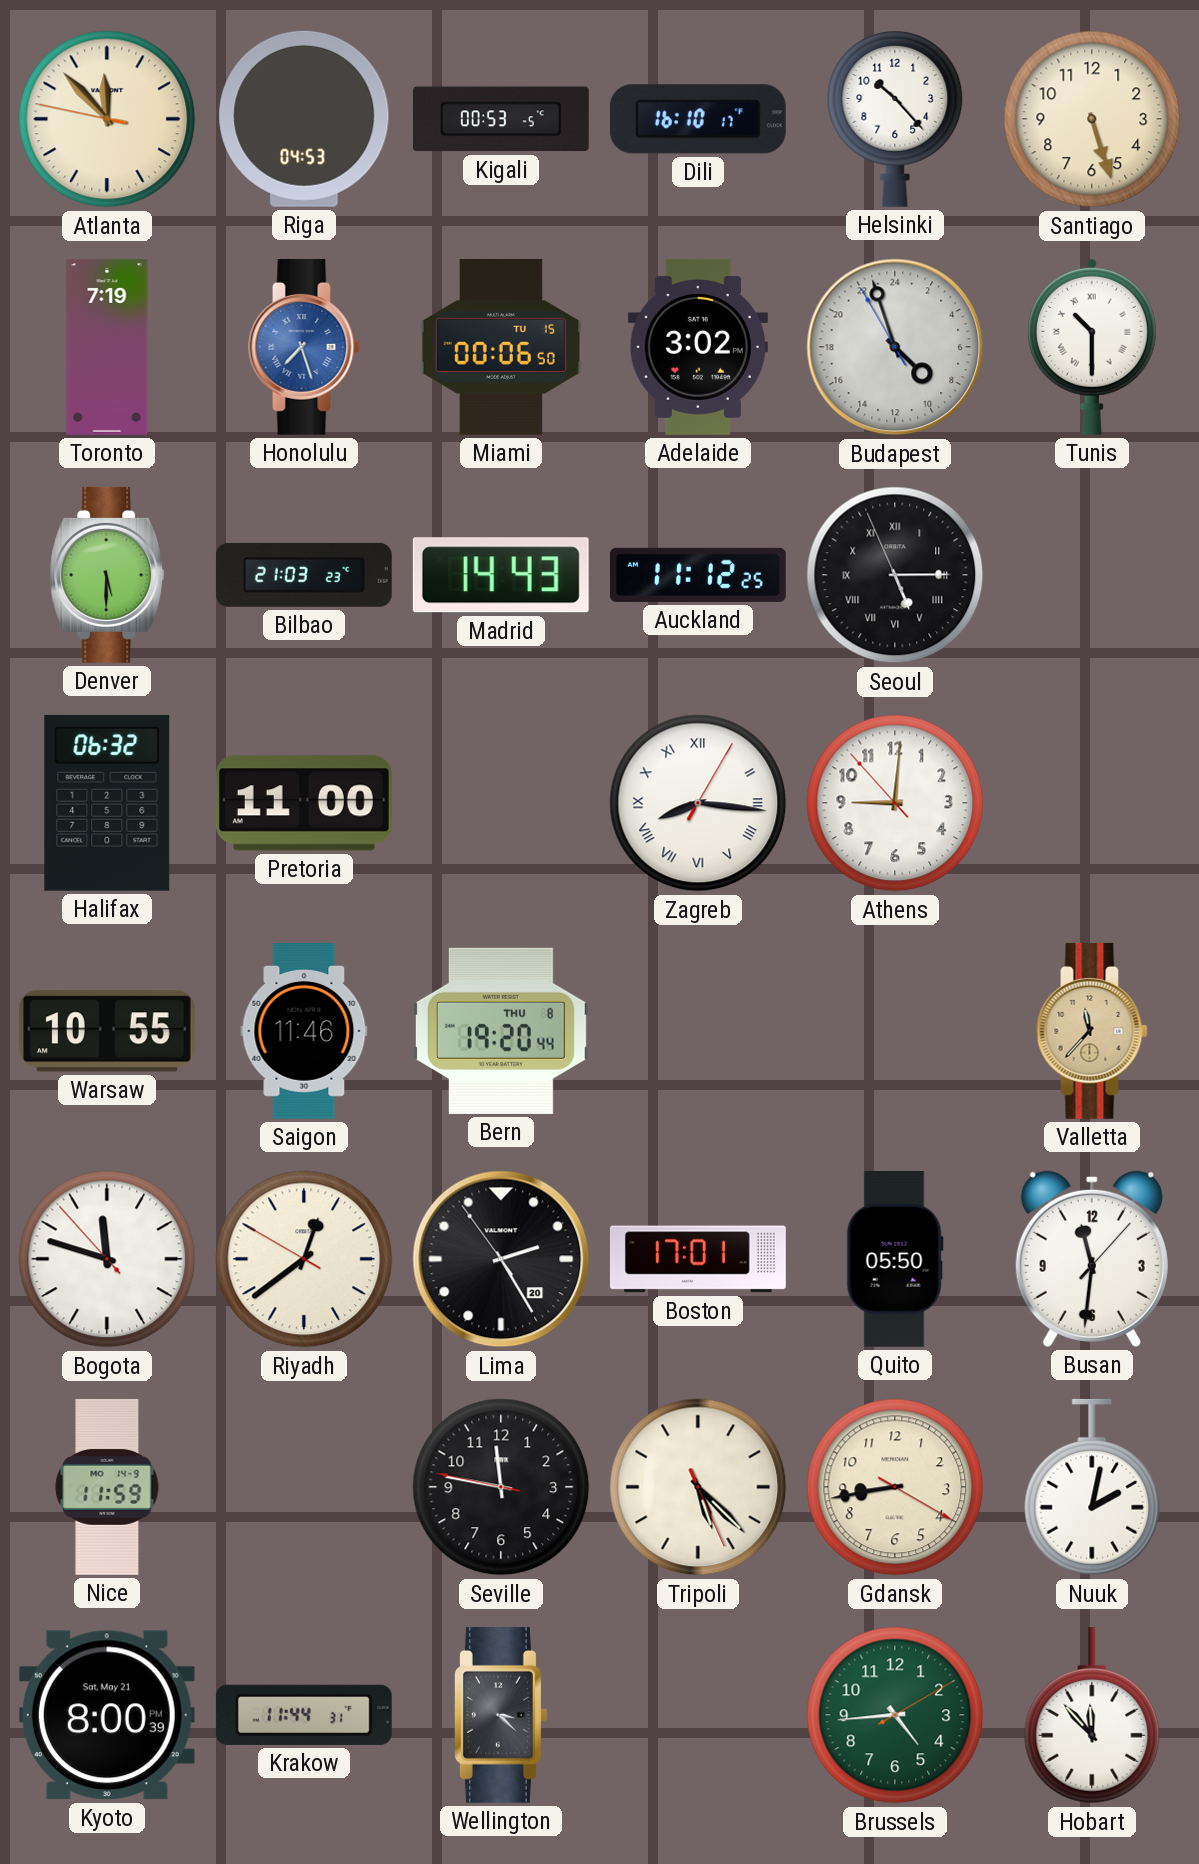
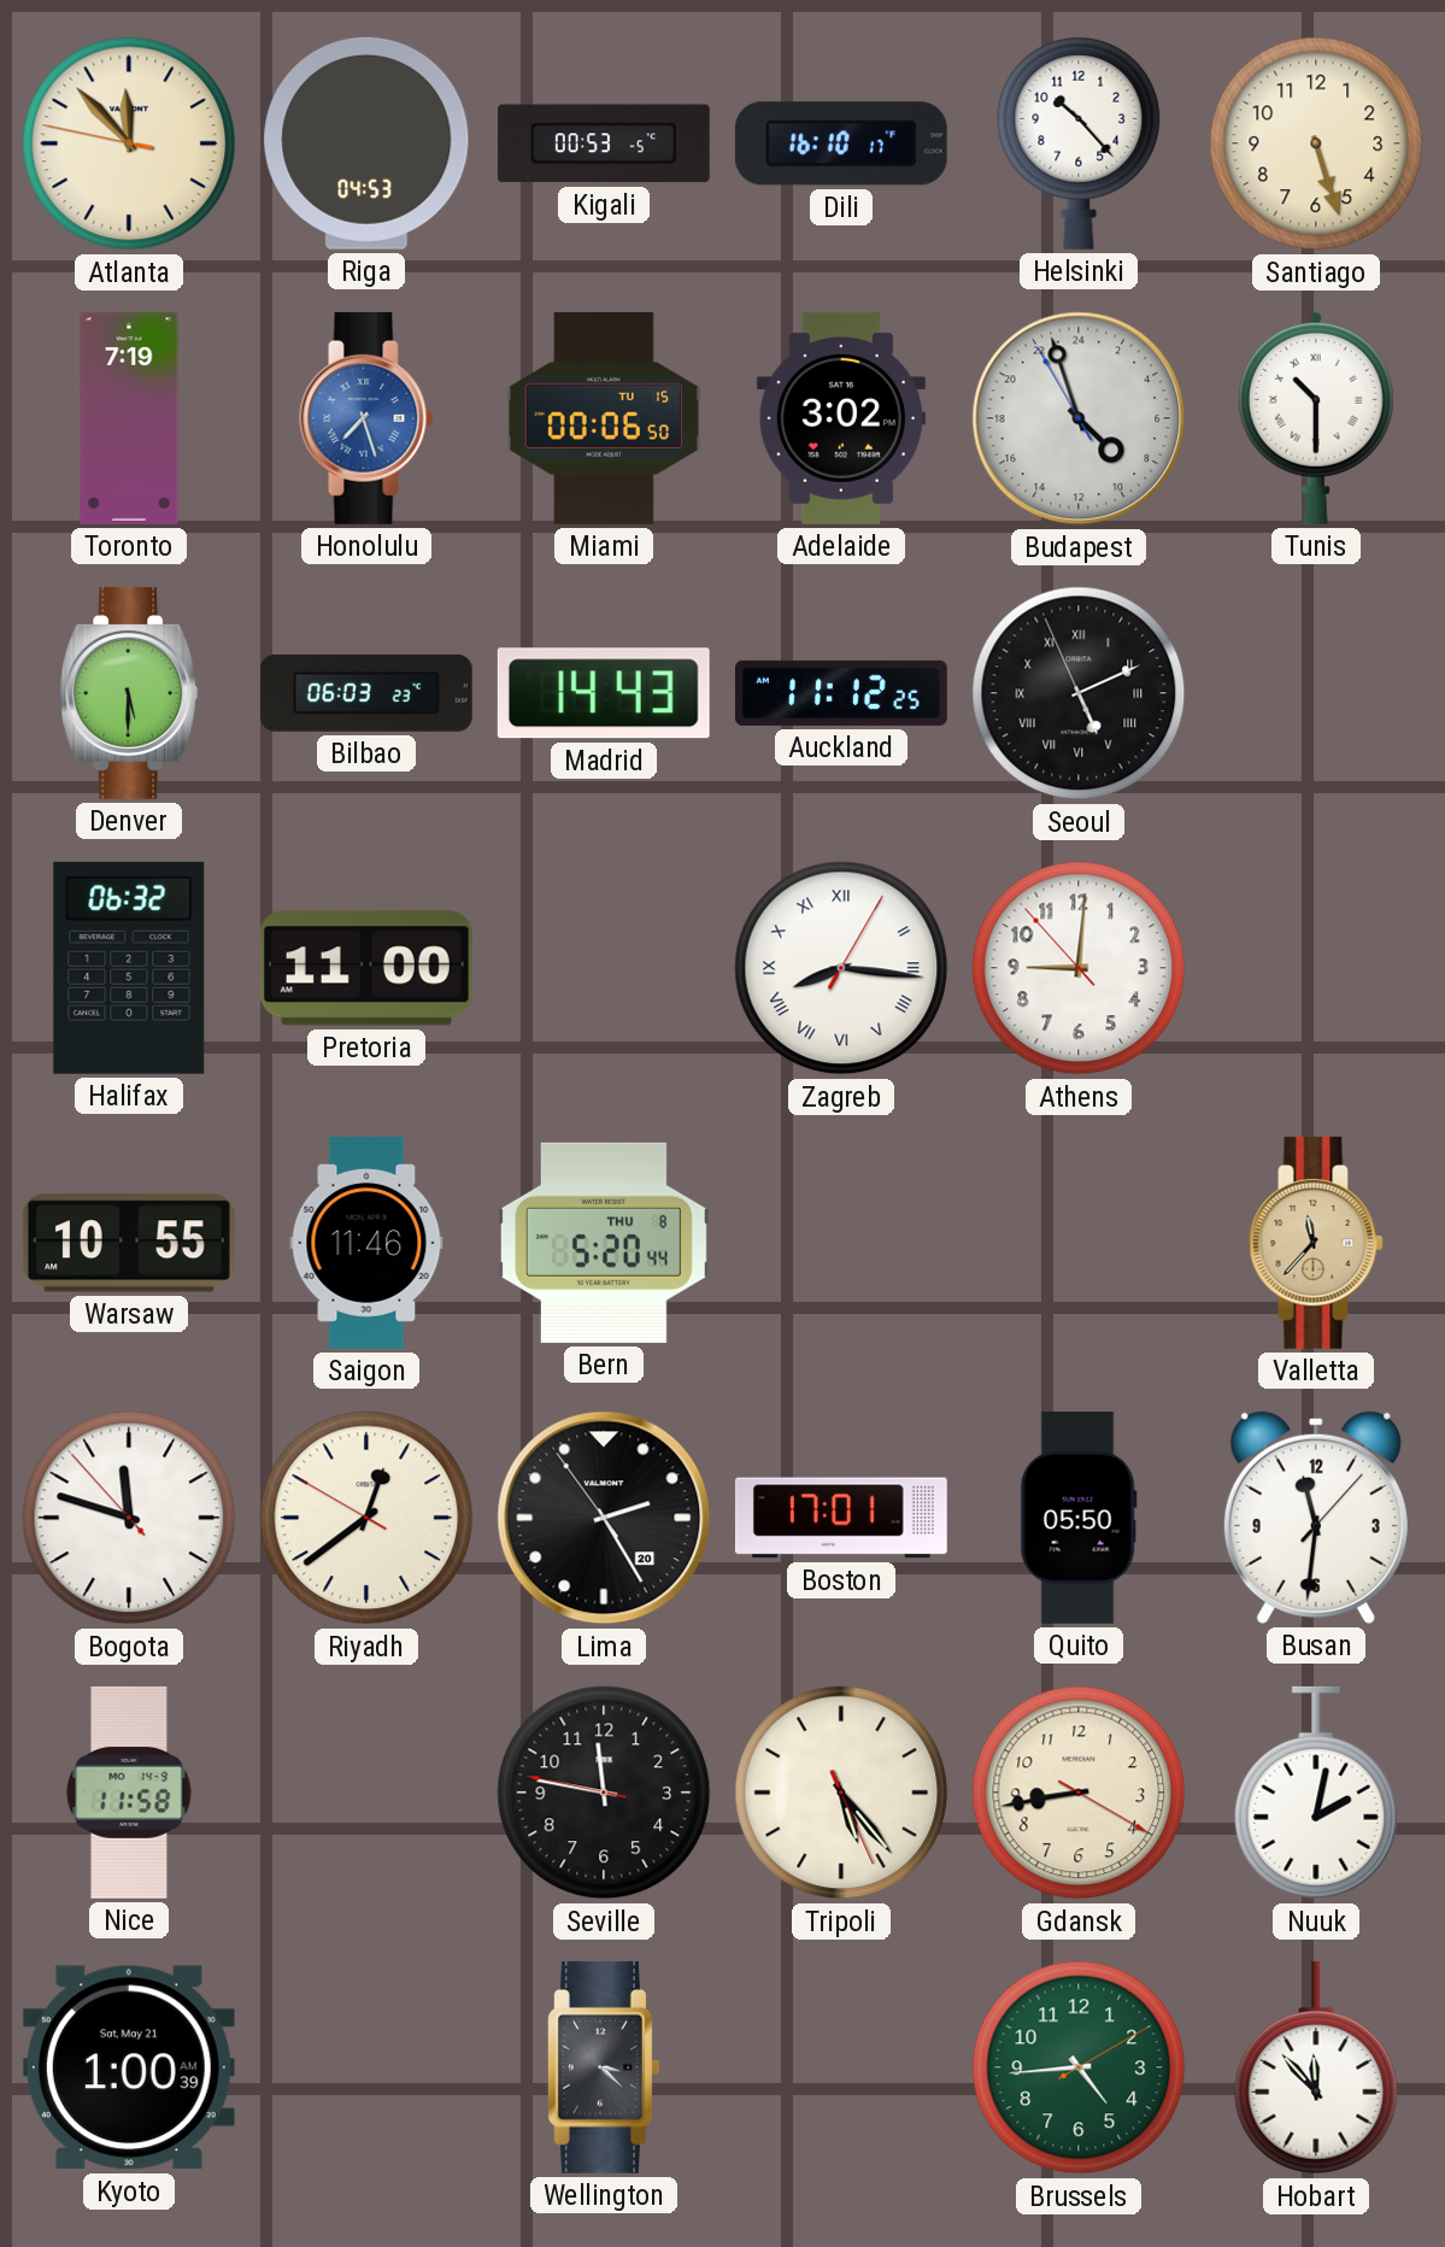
Bilbao: 21:03 -> 06:03
Seoul: 5:14 -> 5:10
Bern: 19:20 -> 5:20
Nice: 11:59 -> 11:58
Tripoli: 5:22 -> 5:23
Kyoto: 8:00 -> 1:00
Krakow: 11:44 -> none
